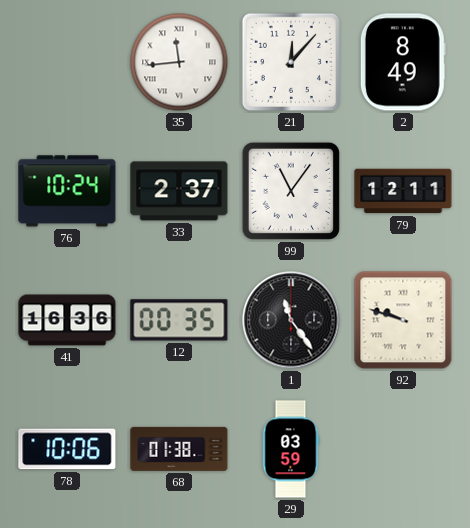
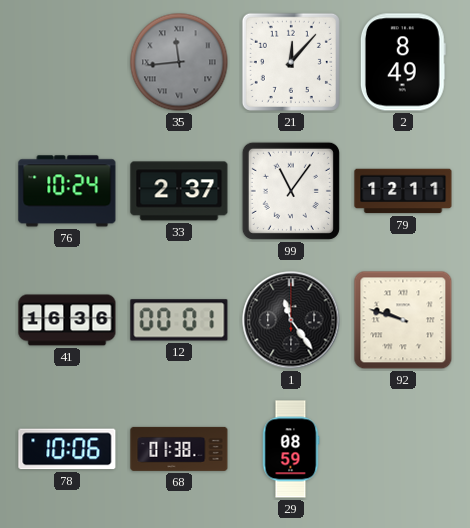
35 dial: white -> grey
12: 00:35 -> 00:01
29: 03:59 -> 08:59
